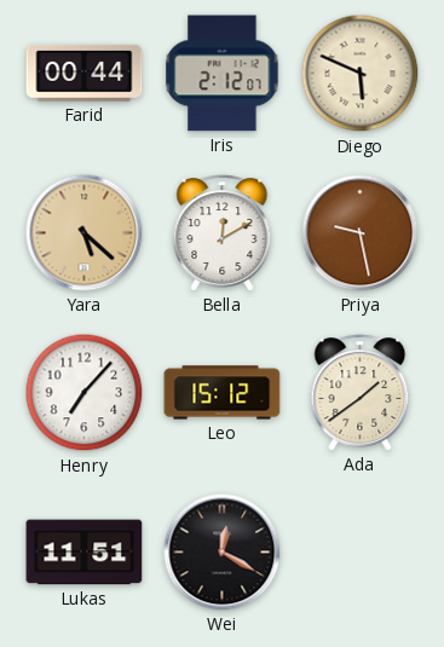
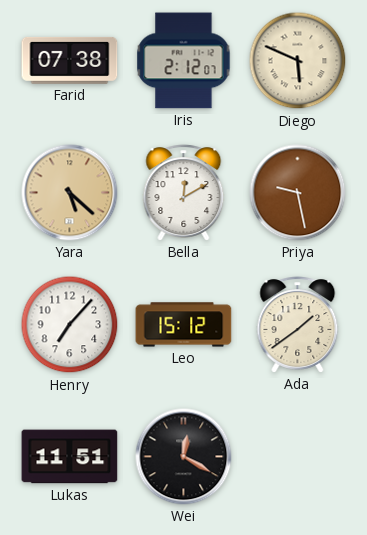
Farid: 00:44 -> 07:38
